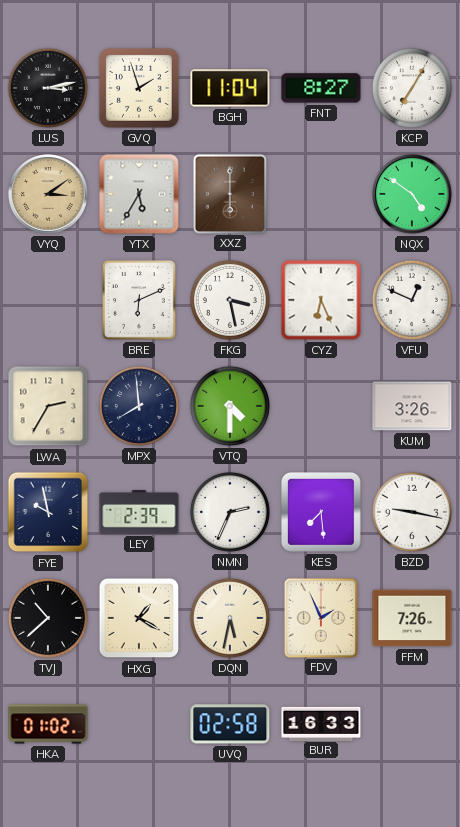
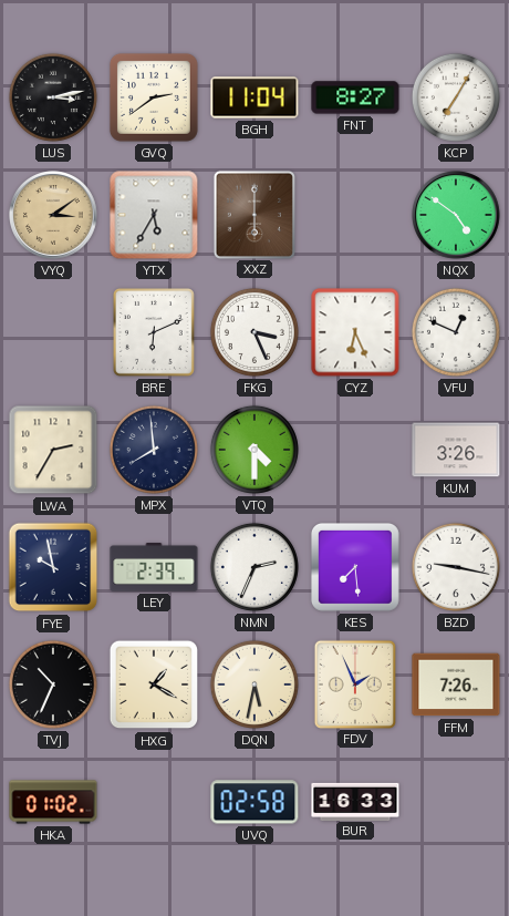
GVQ: 1:57 -> 2:39
FKG: 3:28 -> 3:26
TVJ: 10:38 -> 10:34
